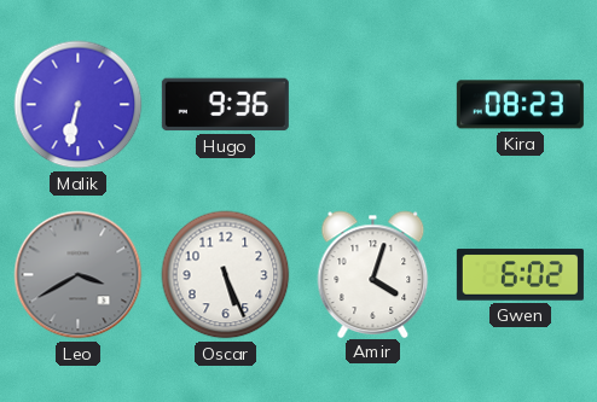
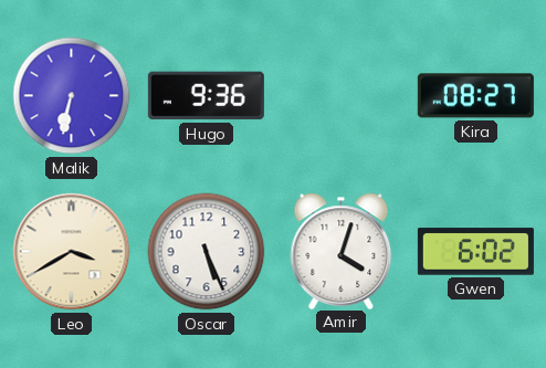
Kira: 08:23 -> 08:27
Leo dial: grey -> cream
